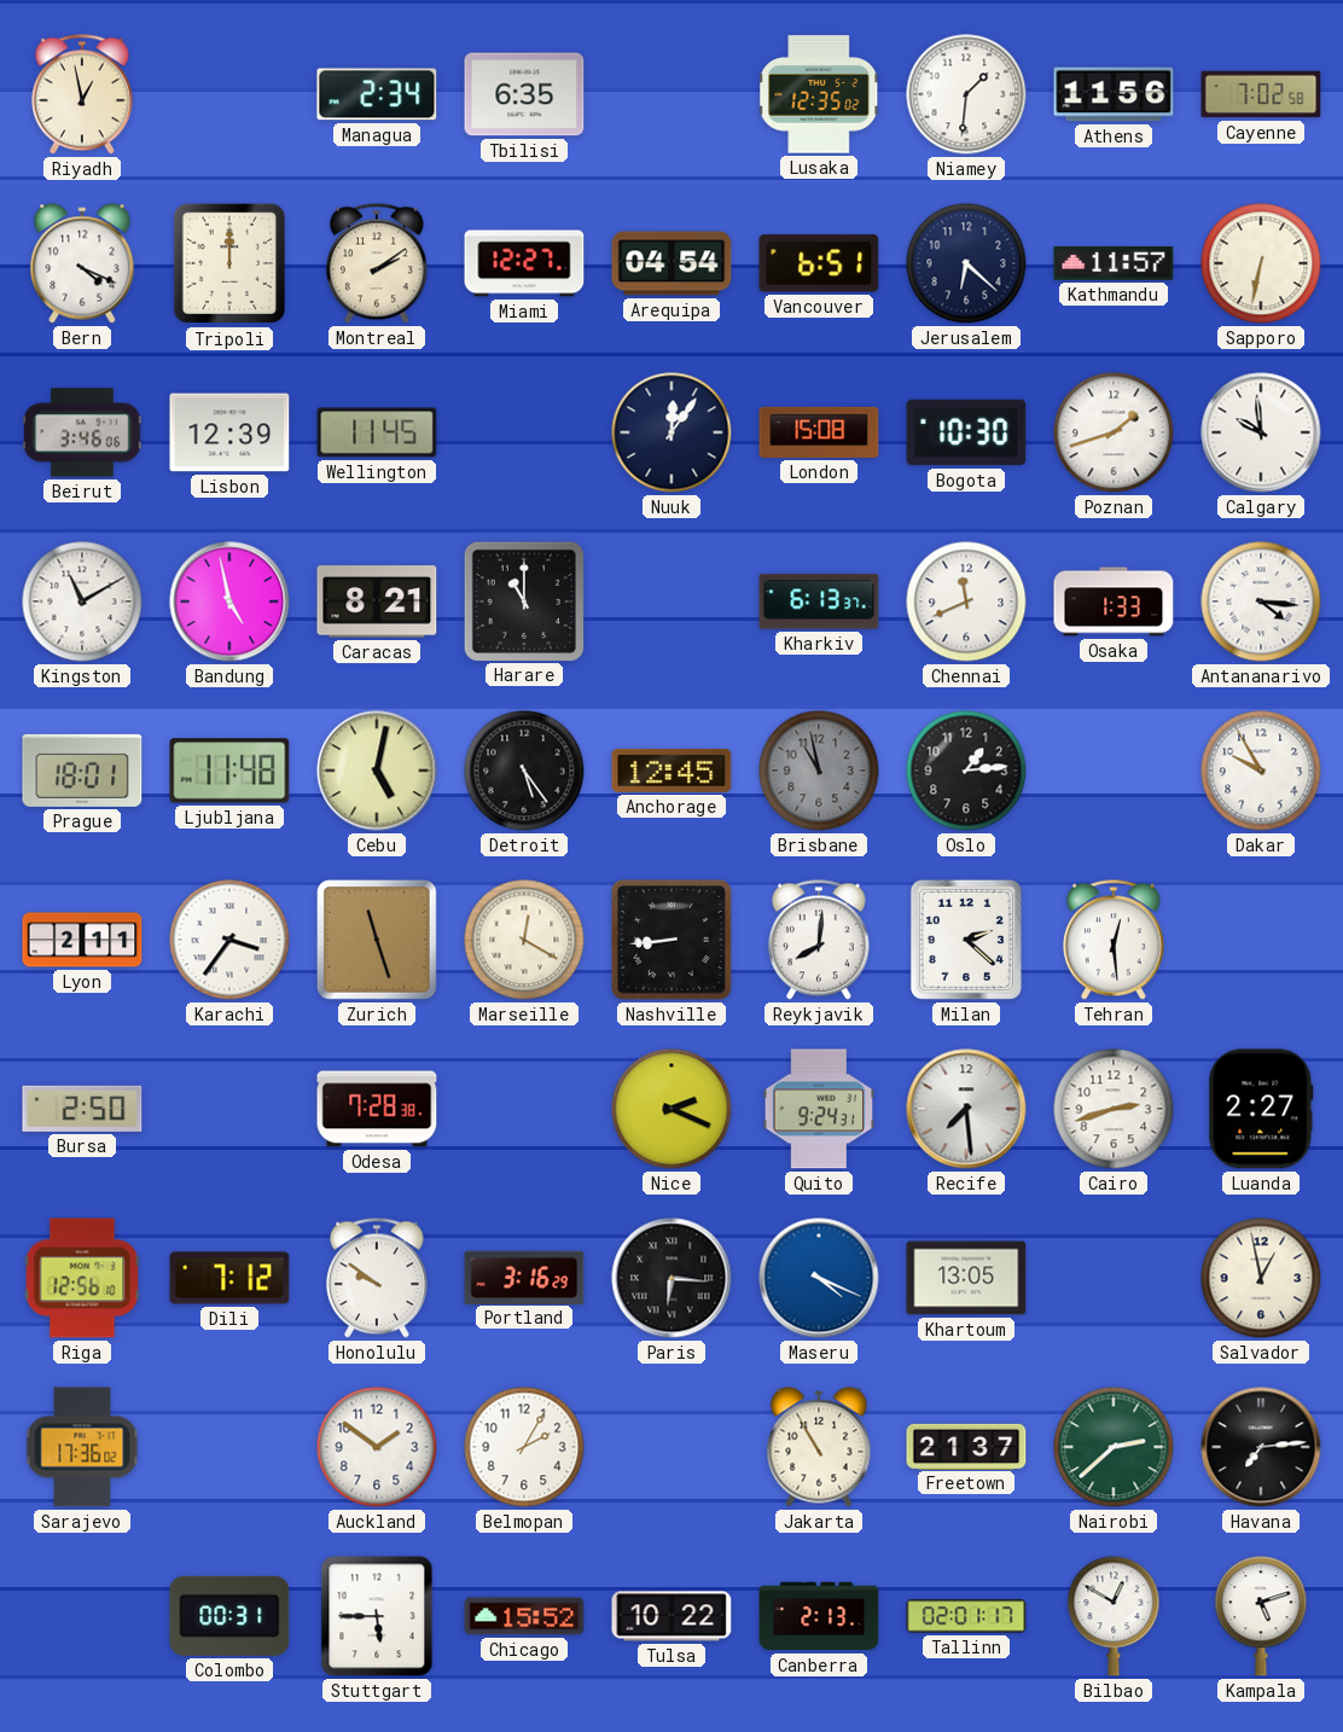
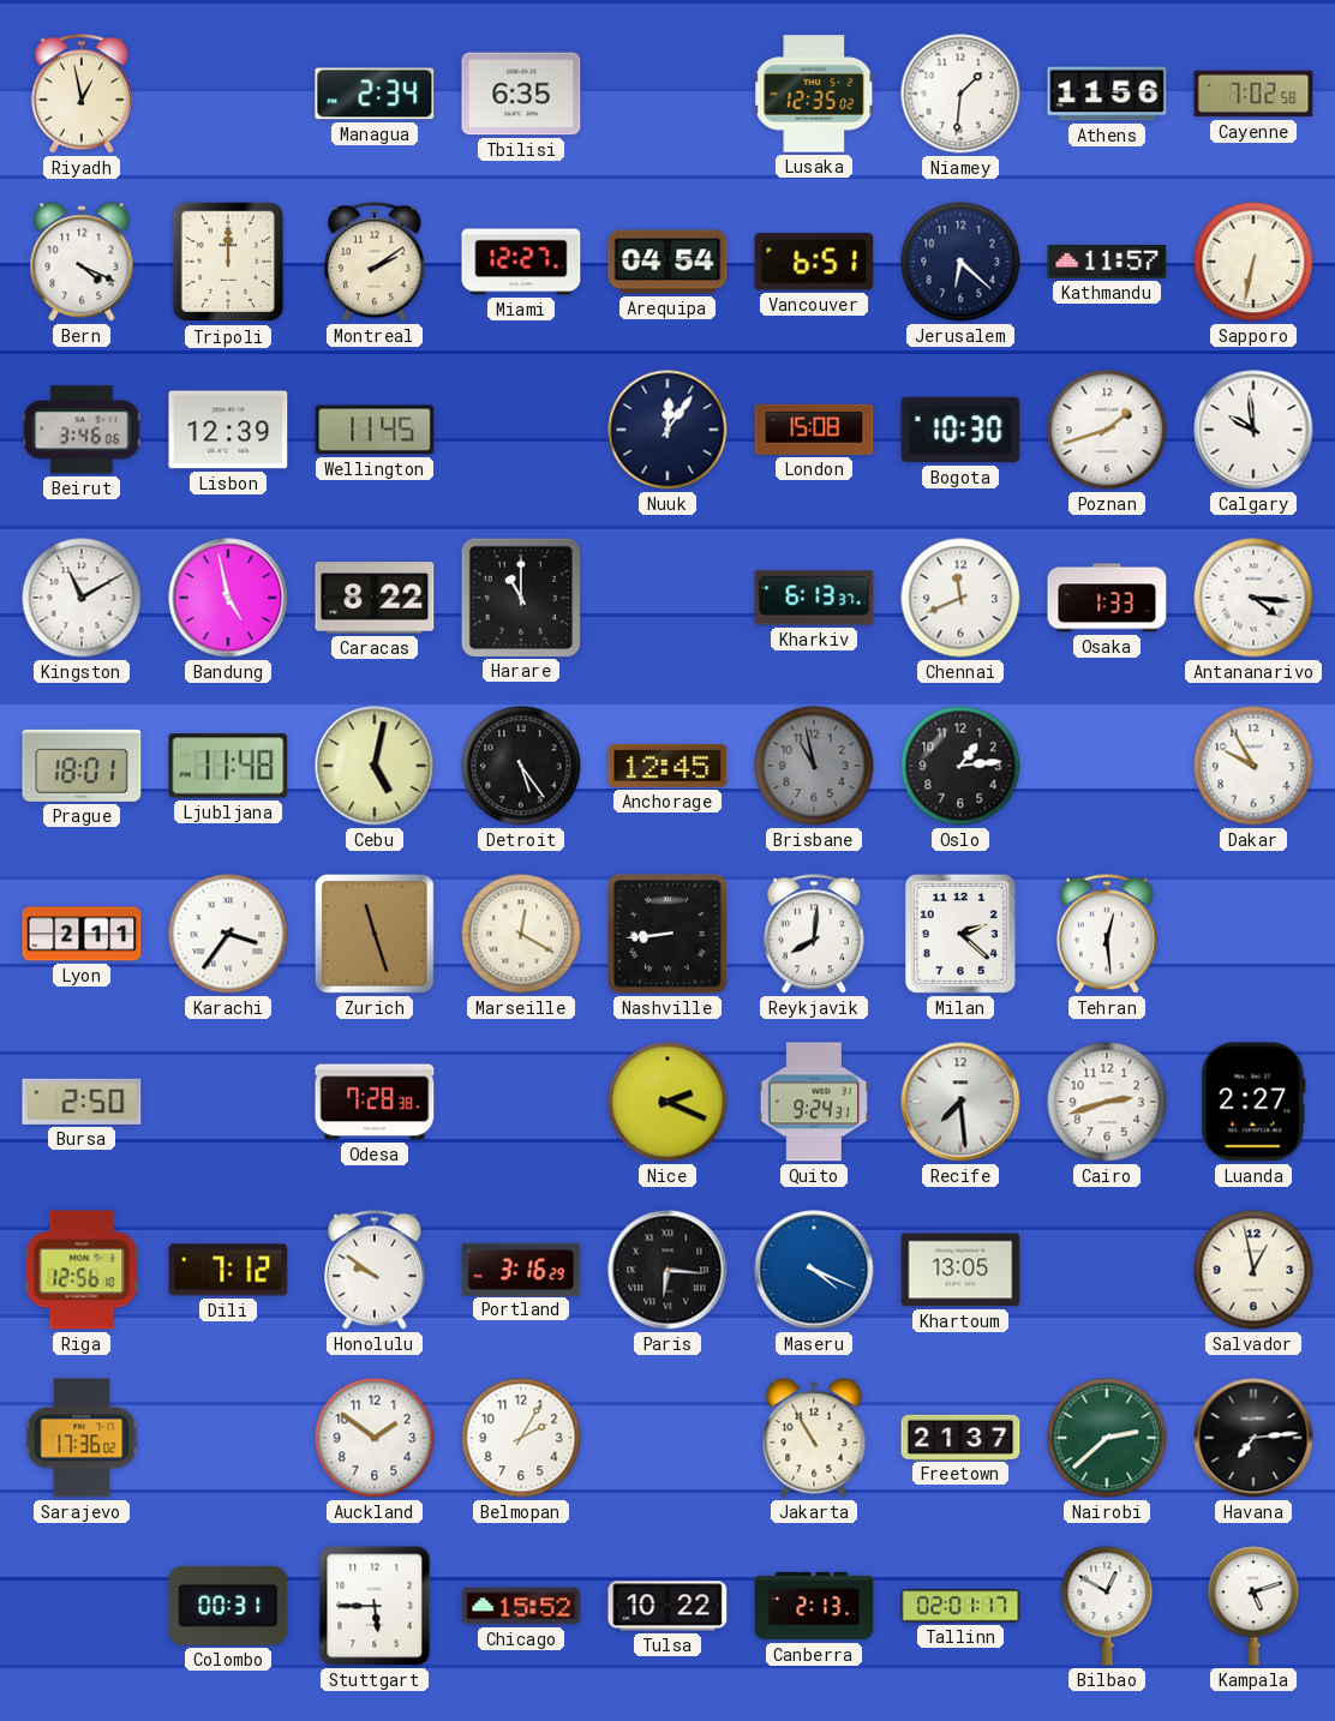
Caracas: 8:21 -> 8:22
